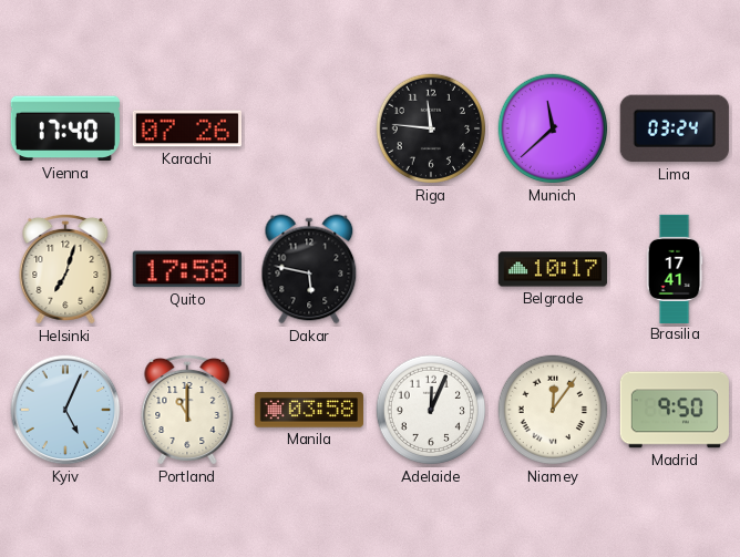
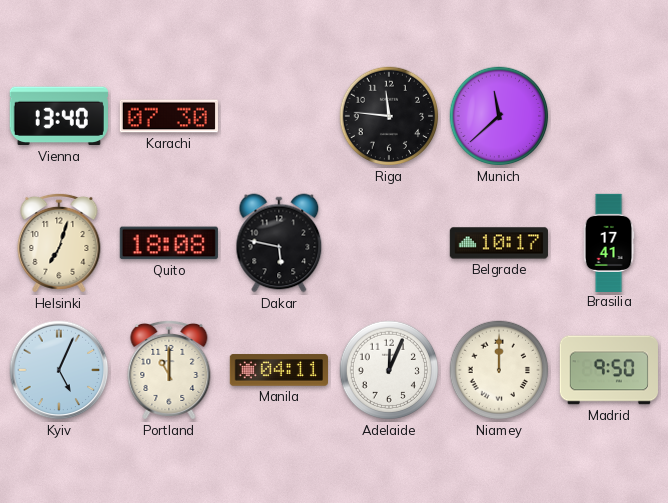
Vienna: 17:40 -> 13:40
Karachi: 07:26 -> 07:30
Lima: 03:24 -> none
Quito: 17:58 -> 18:08
Manila: 03:58 -> 04:11
Niamey: 12:06 -> 12:00
